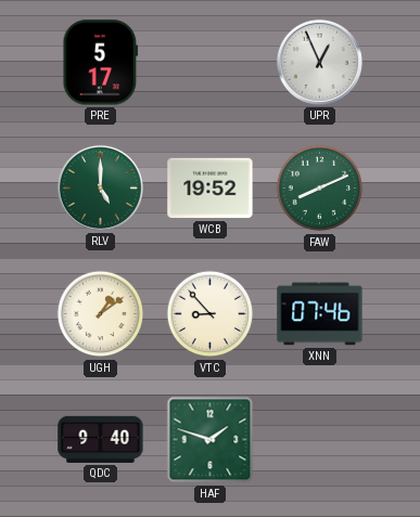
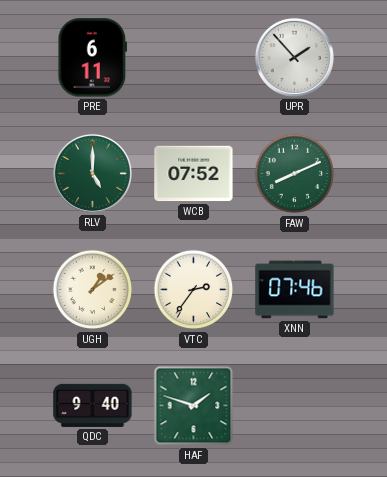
PRE: 5:17 -> 6:11
UPR: 12:56 -> 1:53
WCB: 19:52 -> 07:52
VTC: 8:53 -> 2:36
